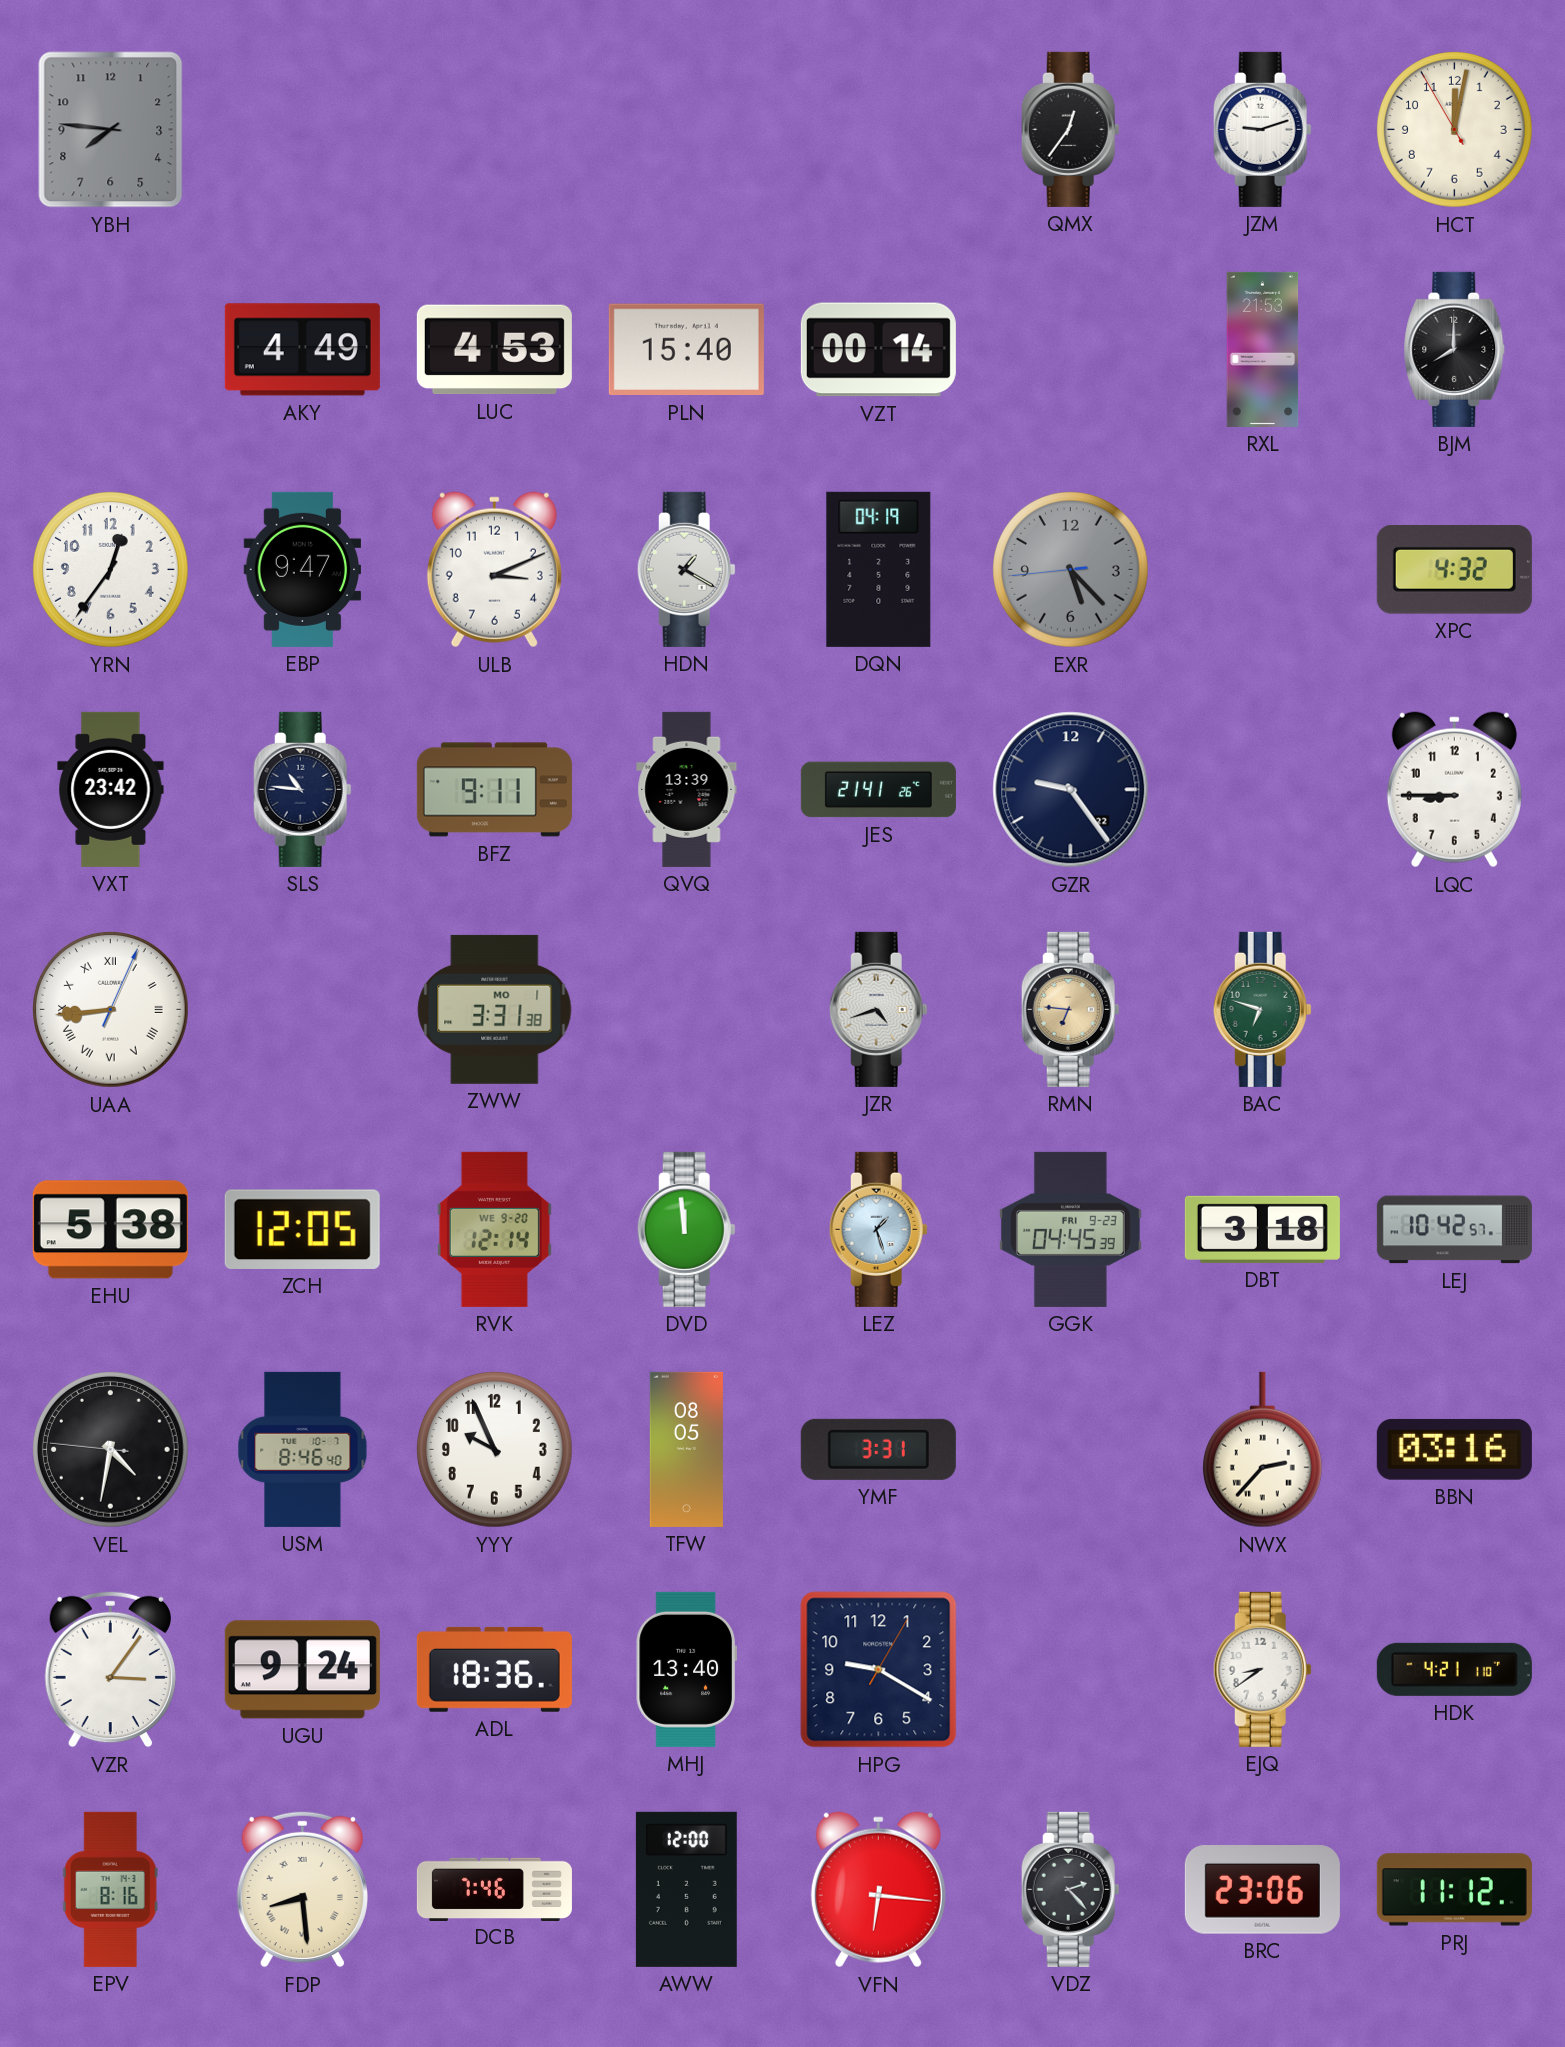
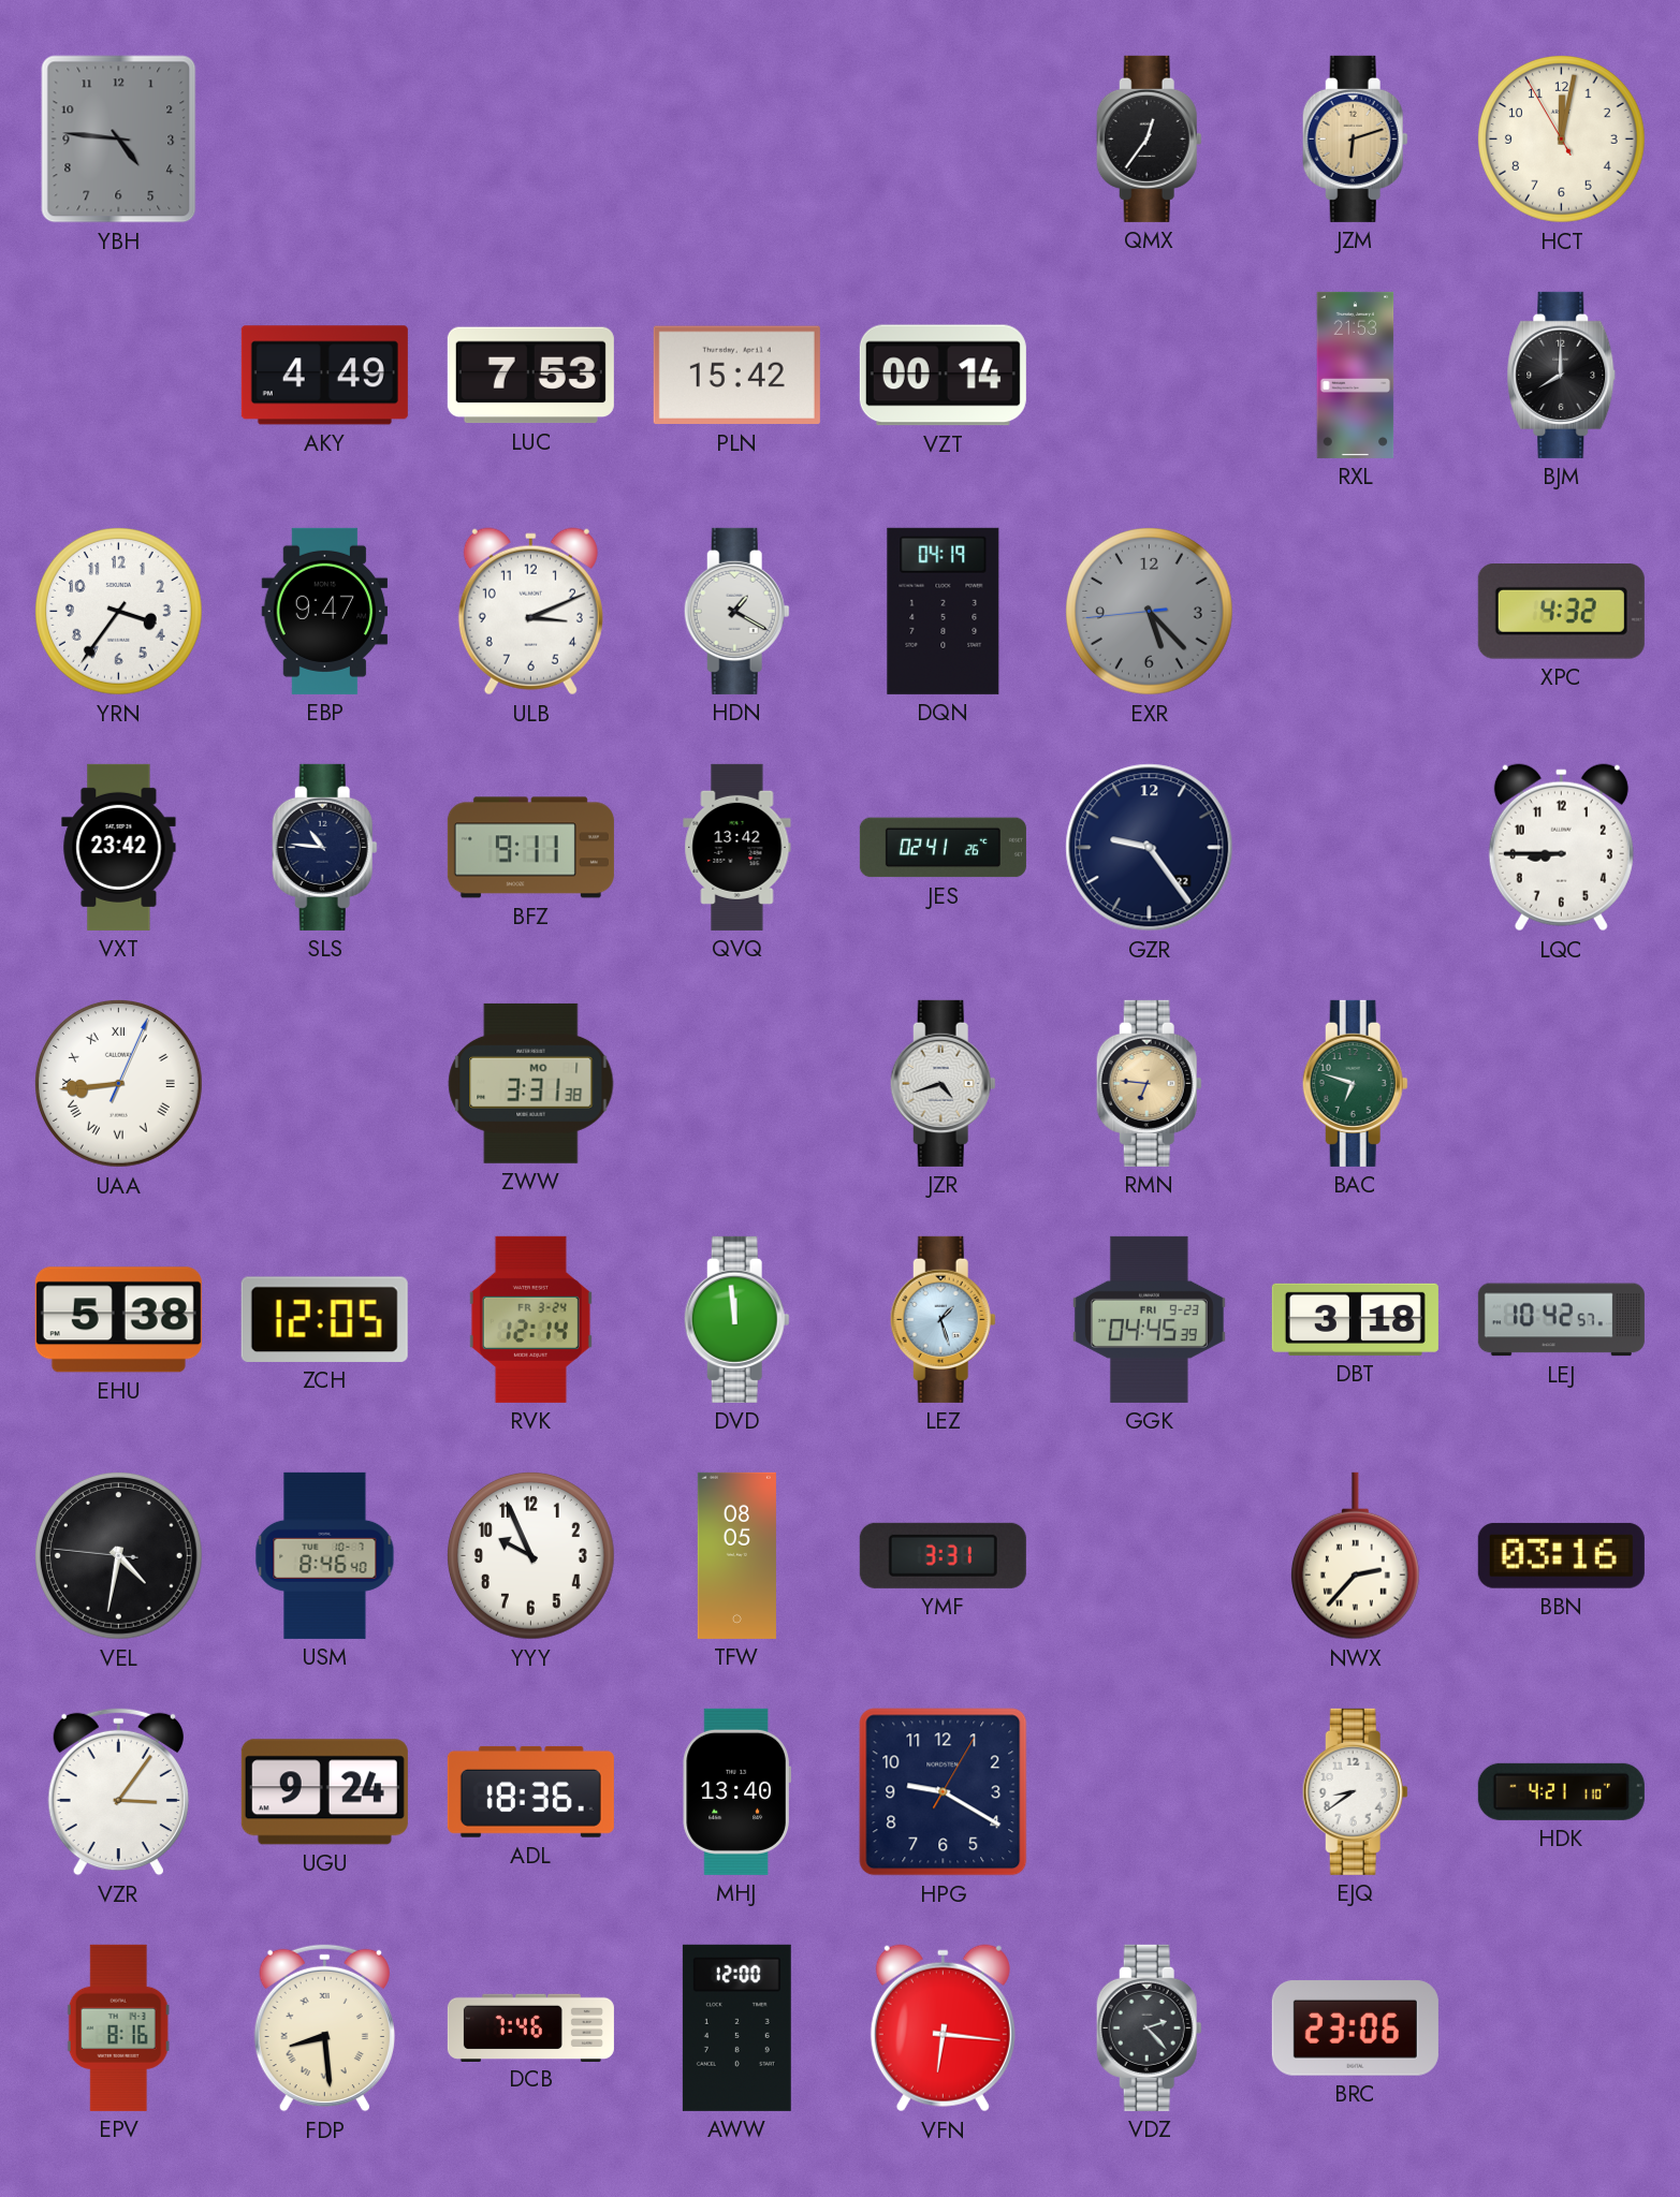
YBH: 7:46 -> 4:46
JZM: 9:12 -> 6:12
JZM dial: white -> champagne
LUC: 4:53 -> 7:53
PLN: 15:40 -> 15:42
YRN: 12:36 -> 3:36
QVQ: 13:39 -> 13:42
JES: 21:41 -> 02:41
RVK date: WE 9-20 -> FR 3-24
PRJ: 11:12 -> none
